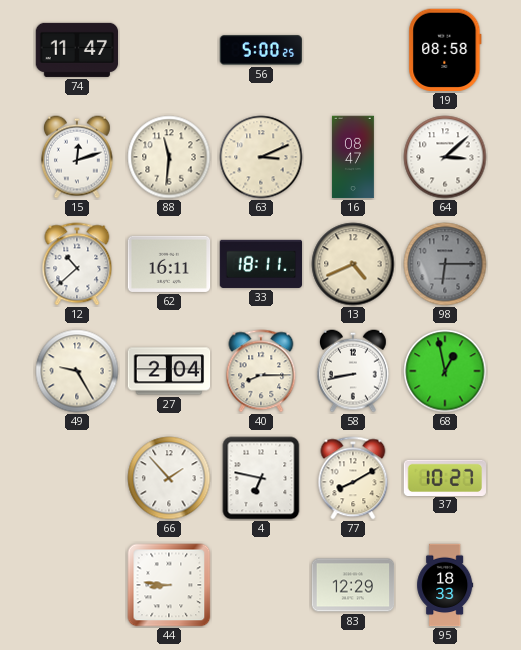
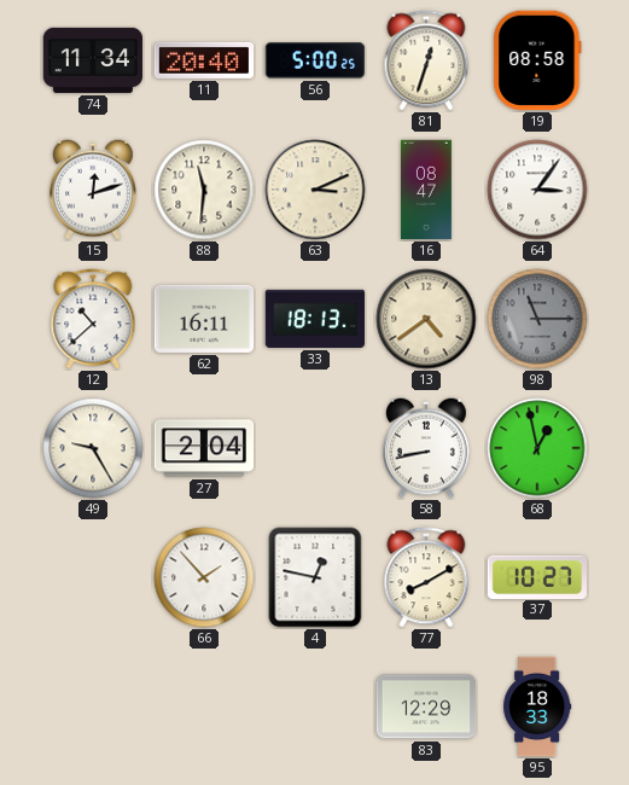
74: 11:47 -> 11:34
11: none -> 20:40
81: none -> 12:33
64: 3:08 -> 3:06
33: 18:11 -> 18:13
13: 4:41 -> 4:39
98: 6:15 -> 11:15
40: 8:15 -> none
4: 6:47 -> 12:47
44: 8:46 -> none
